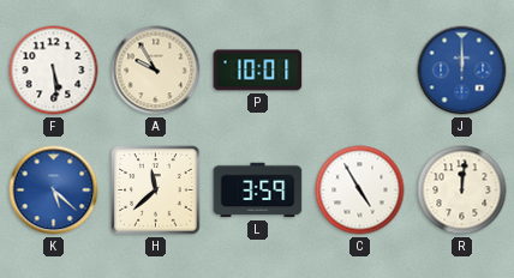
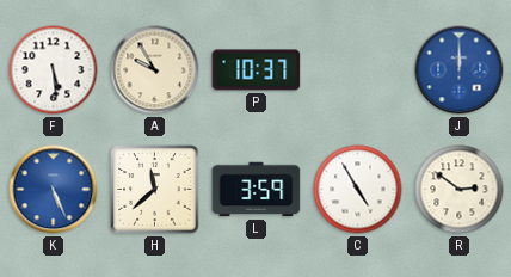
P: 10:01 -> 10:37
K: 5:22 -> 5:26
R: 12:01 -> 2:51
